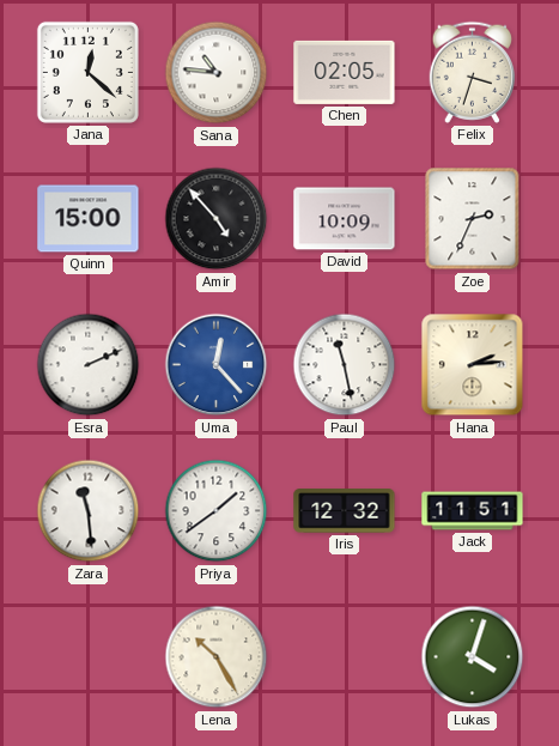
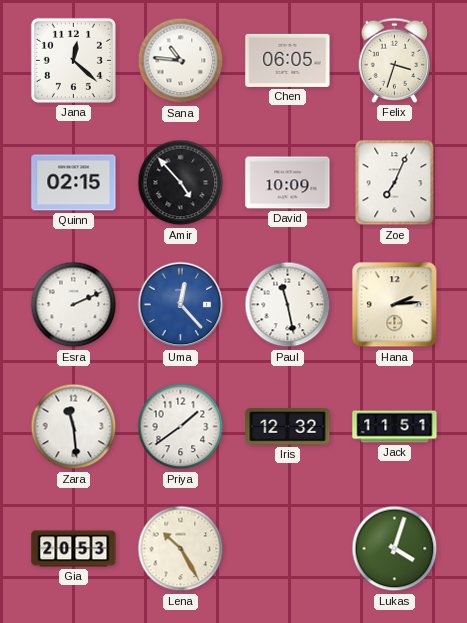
Chen: 02:05 -> 06:05
Quinn: 15:00 -> 02:15
Zoe: 2:34 -> 7:04
Gia: none -> 20:53
